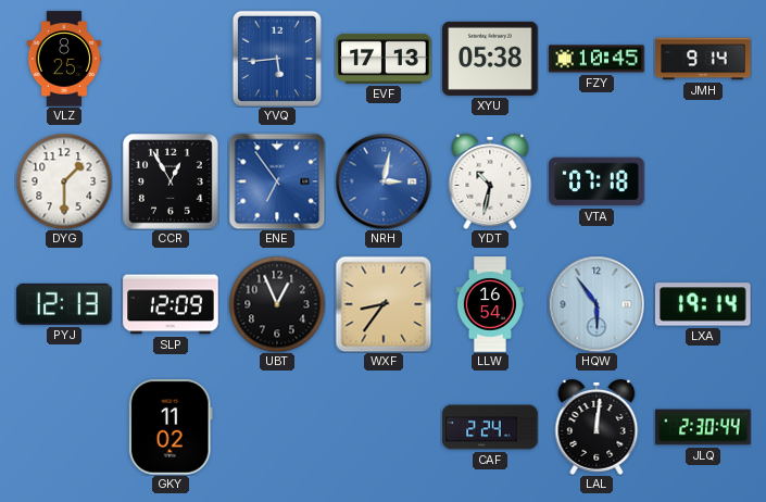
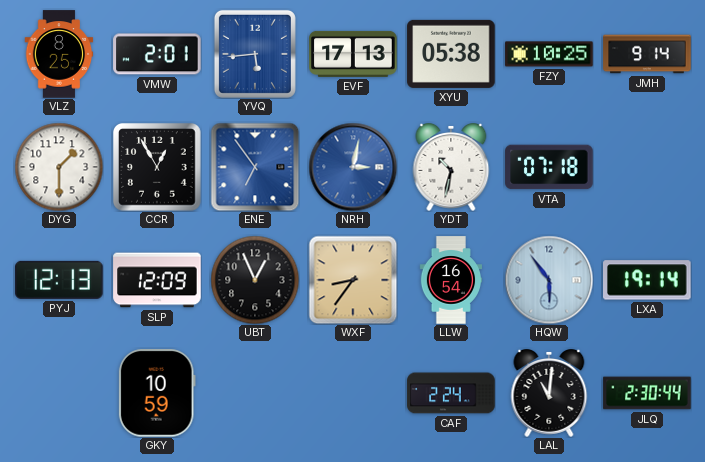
VMW: none -> 2:01
FZY: 10:45 -> 10:25
GKY: 11:02 -> 10:59
LAL: 12:01 -> 11:01
